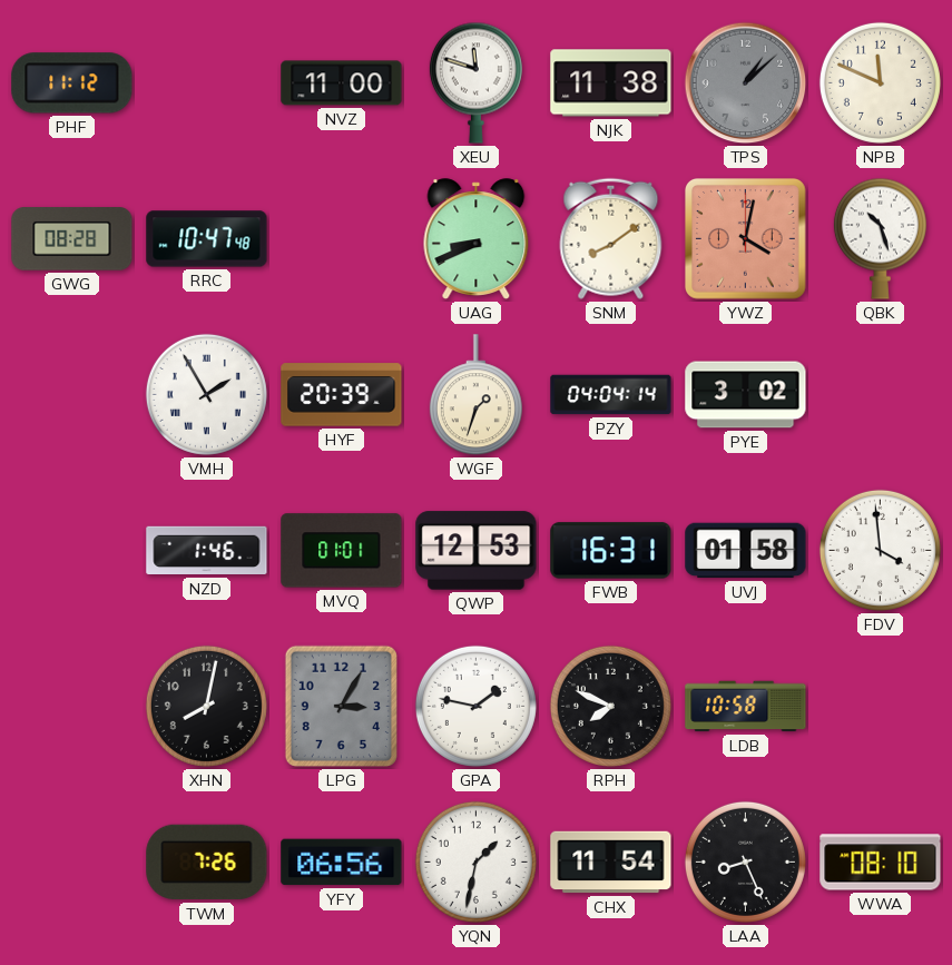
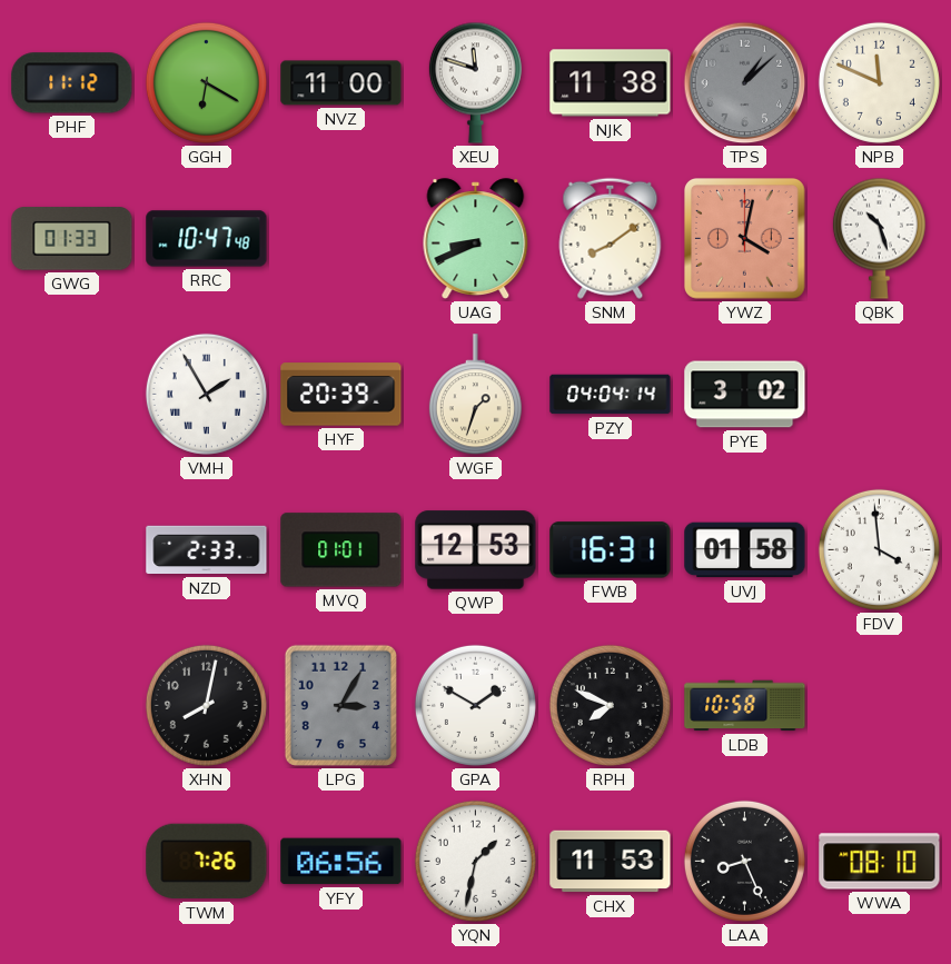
GGH: none -> 6:20
GWG: 08:28 -> 01:33
NZD: 1:46 -> 2:33
GPA: 1:47 -> 1:50
CHX: 11:54 -> 11:53
